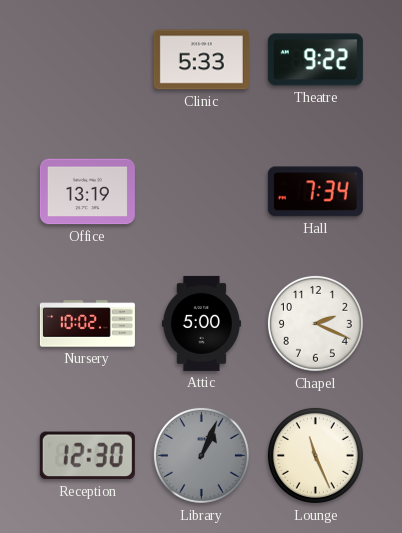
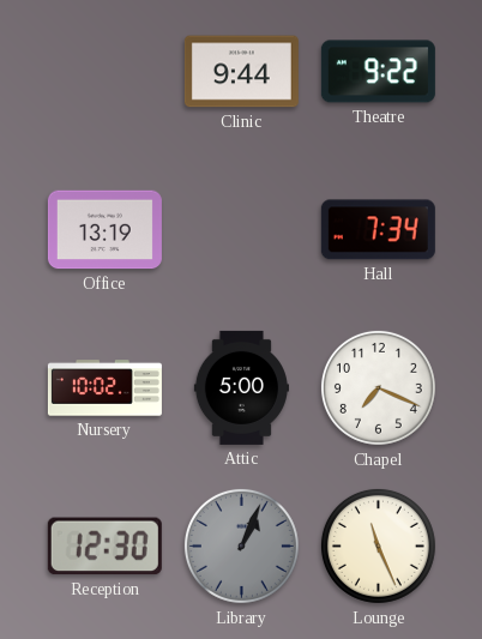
Clinic: 5:33 -> 9:44
Chapel: 2:19 -> 7:19
